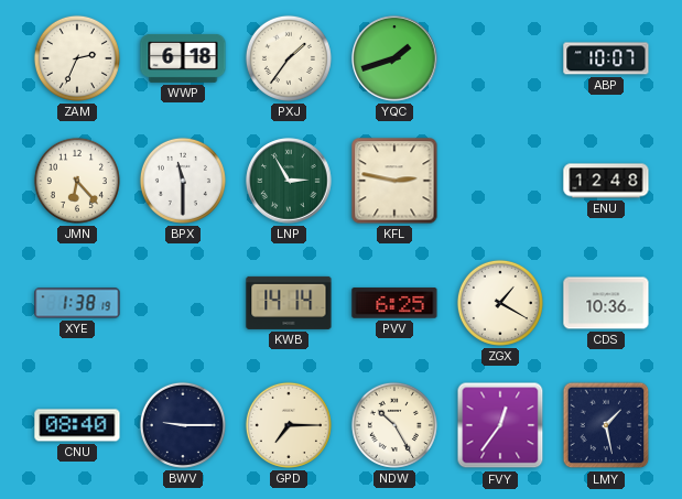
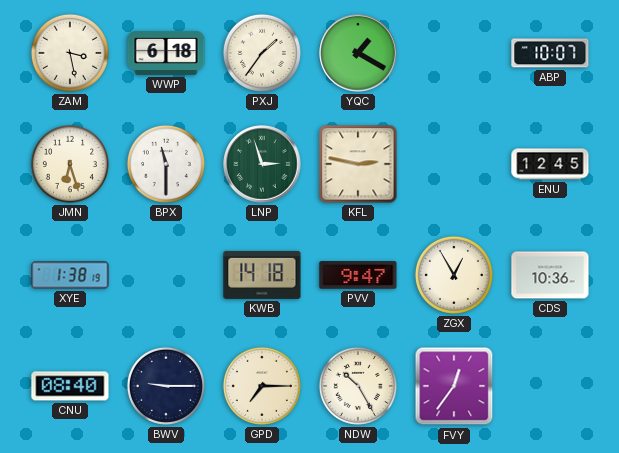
ZAM: 2:34 -> 3:28
YQC: 1:42 -> 1:20
JMN: 6:23 -> 6:27
LNP: 2:55 -> 2:57
ENU: 12:48 -> 12:45
KWB: 14:14 -> 14:18
PVV: 6:25 -> 9:47
ZGX: 1:20 -> 12:55
LMY: 1:28 -> none
